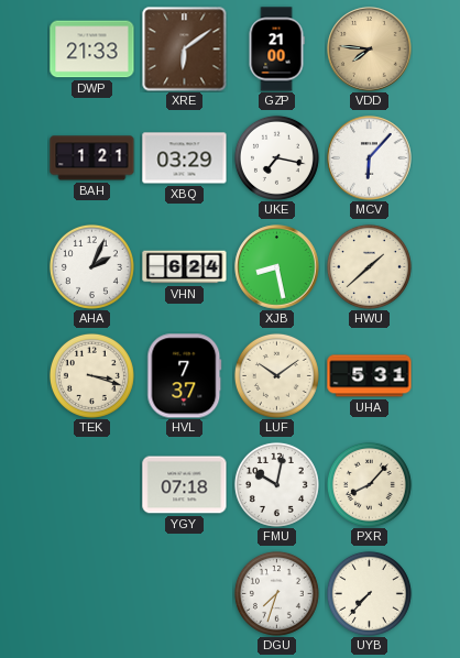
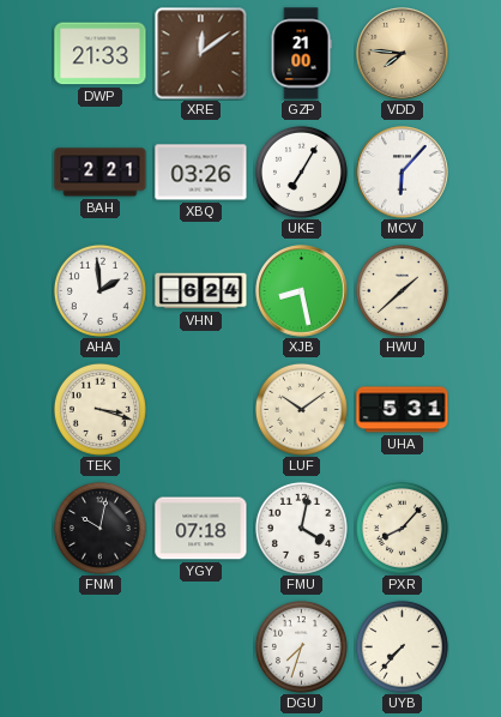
XRE: 6:09 -> 12:09
BAH: 1:21 -> 2:21
XBQ: 03:29 -> 03:26
UKE: 7:17 -> 7:05
AHA: 2:04 -> 1:59
HVL: 7:37 -> none
FNM: none -> 10:02
FMU: 10:02 -> 4:02
